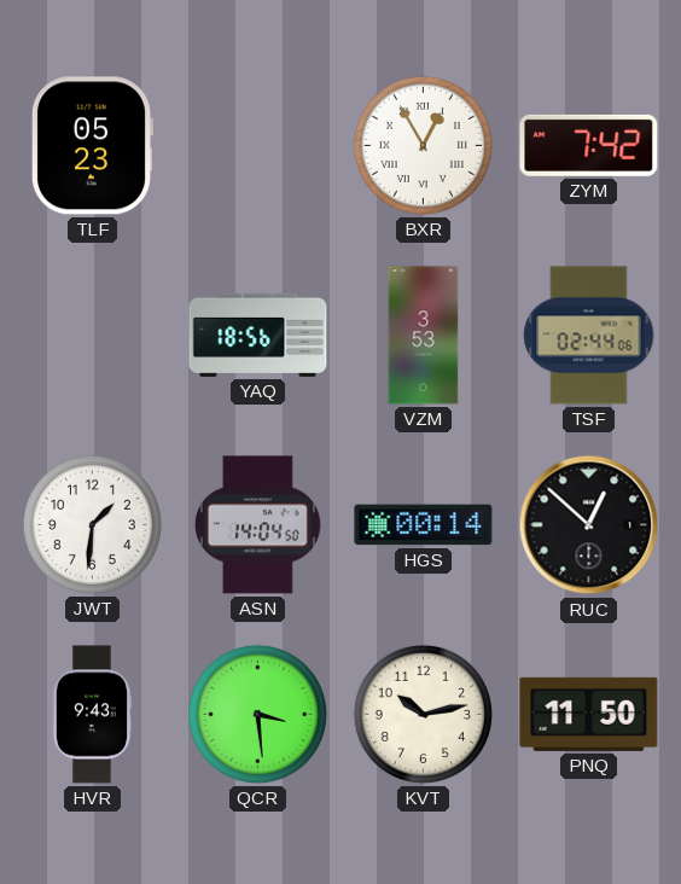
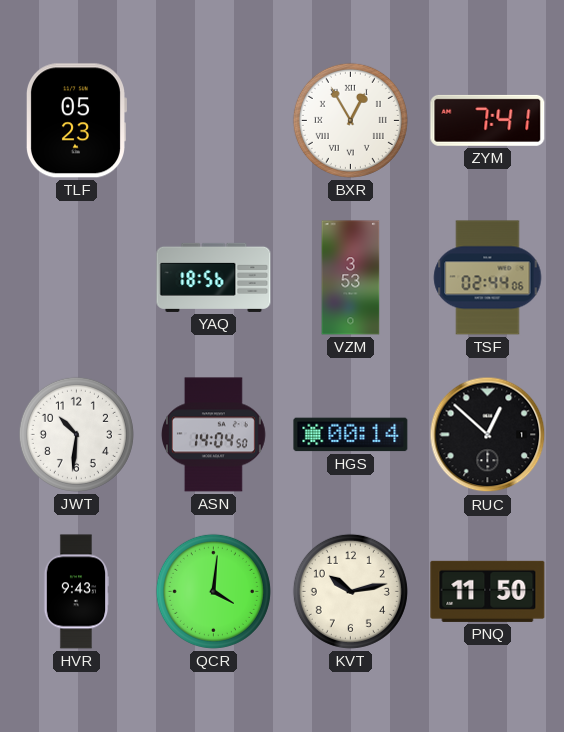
ZYM: 7:42 -> 7:41
JWT: 1:31 -> 10:31
QCR: 3:29 -> 4:01
